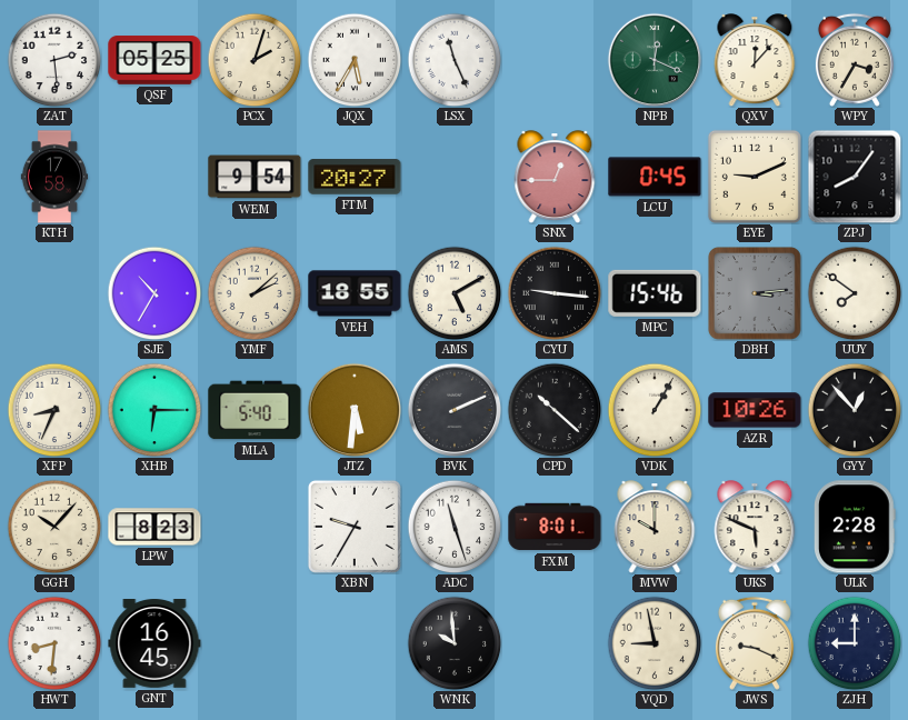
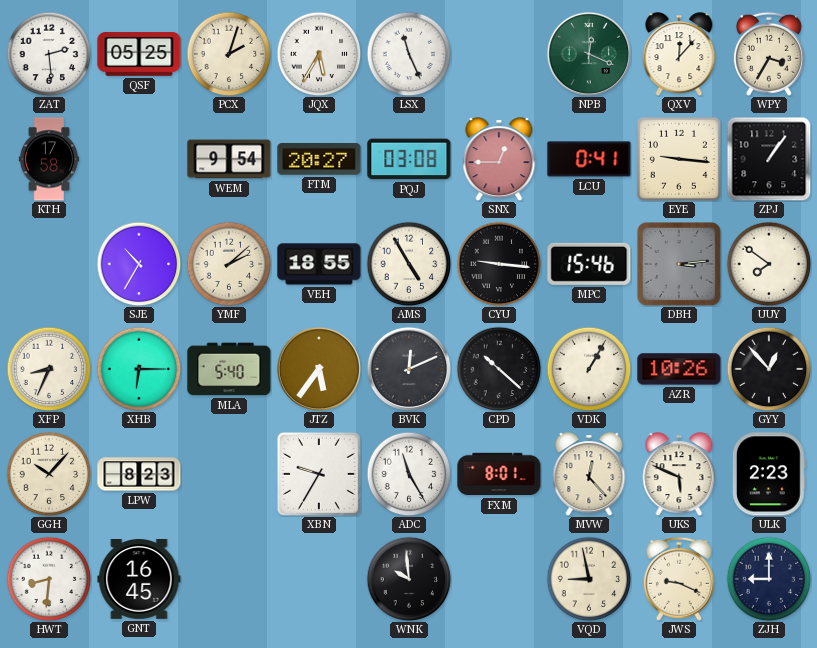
PQJ: none -> 03:08
LCU: 0:45 -> 0:41
EYE: 9:11 -> 9:16
ZPJ: 8:06 -> 1:06
AMS: 5:10 -> 4:55
JTZ: 5:31 -> 5:36
BVK: 2:11 -> 12:11
ADC: 11:27 -> 11:25
MVW: 10:00 -> 12:23
ULK: 2:28 -> 2:23
